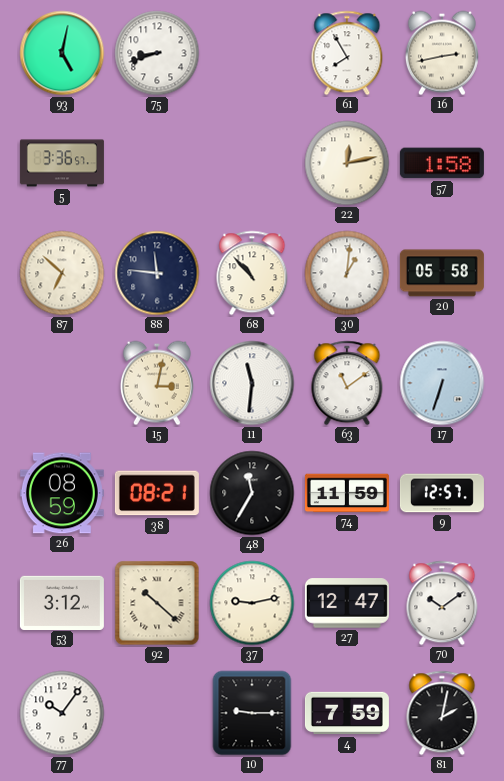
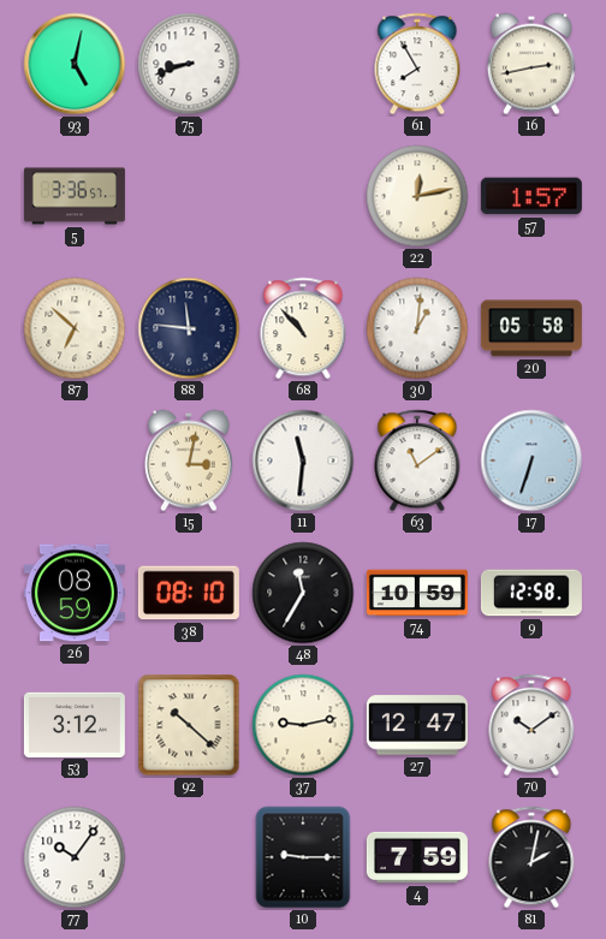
57: 1:58 -> 1:57
38: 08:21 -> 08:10
74: 11:59 -> 10:59
9: 12:57 -> 12:58
